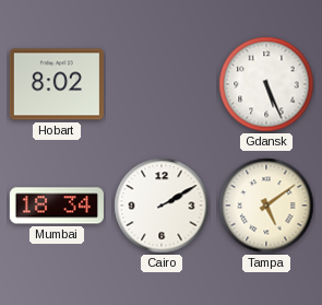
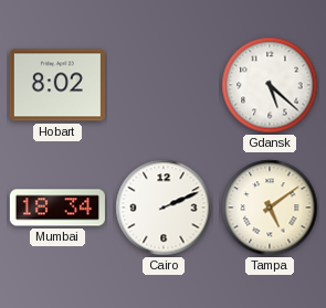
Gdansk: 5:26 -> 5:22
Cairo: 2:10 -> 2:11
